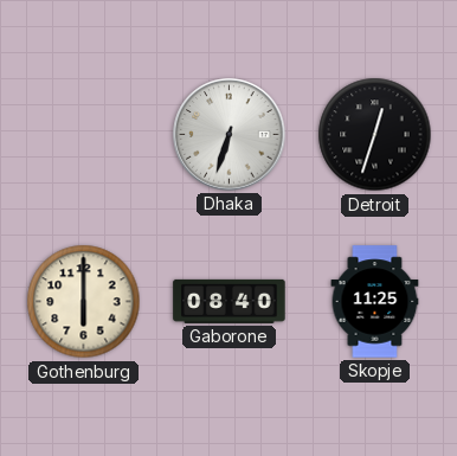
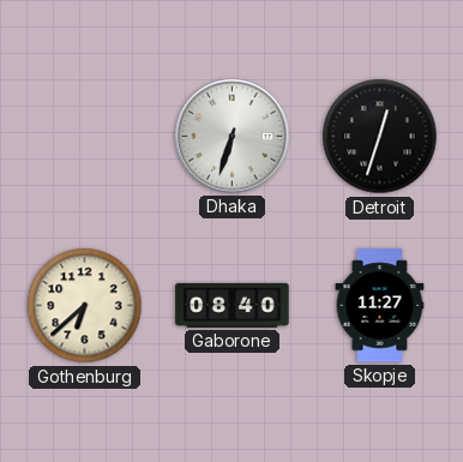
Gothenburg: 6:00 -> 6:38
Skopje: 11:25 -> 11:27
